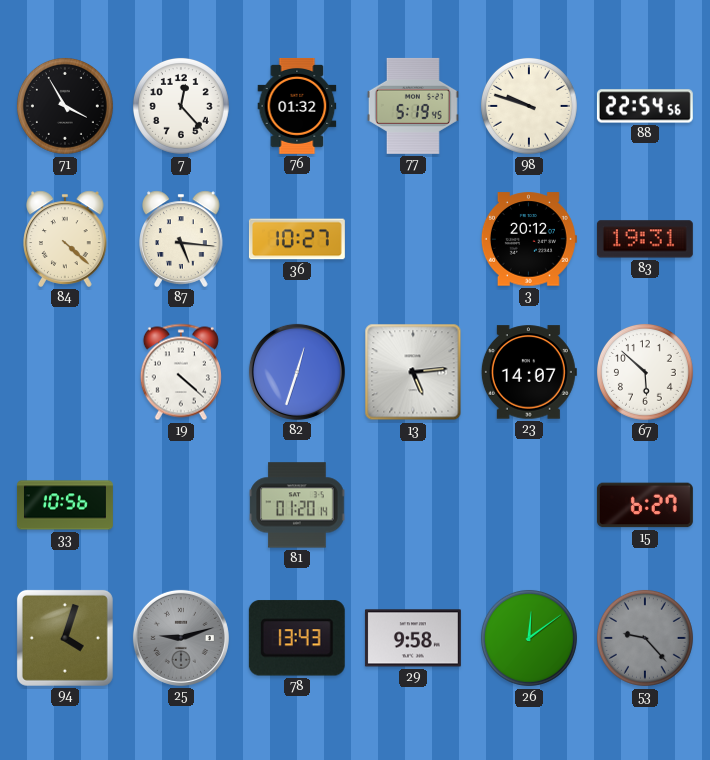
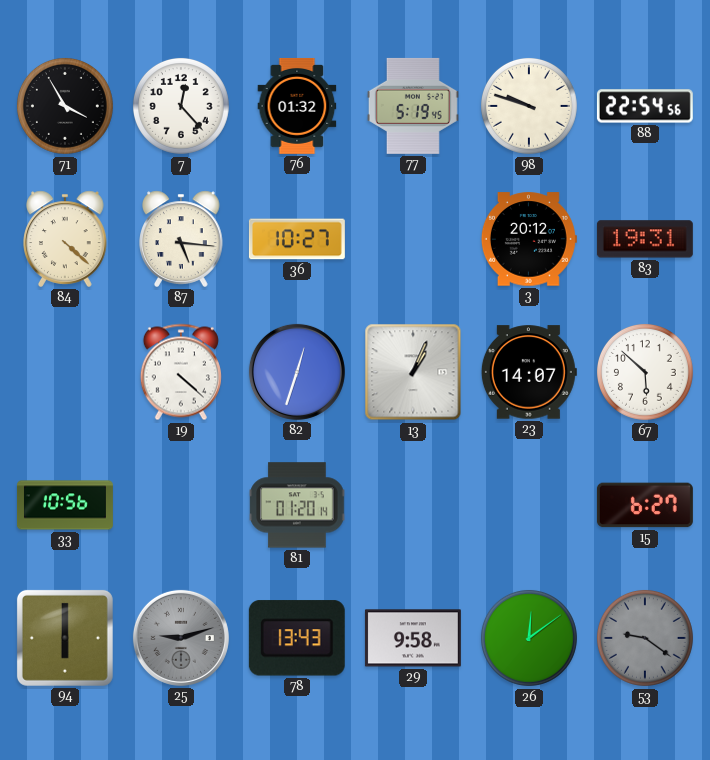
13: 5:14 -> 1:04
94: 4:03 -> 6:00
53: 9:23 -> 9:21
